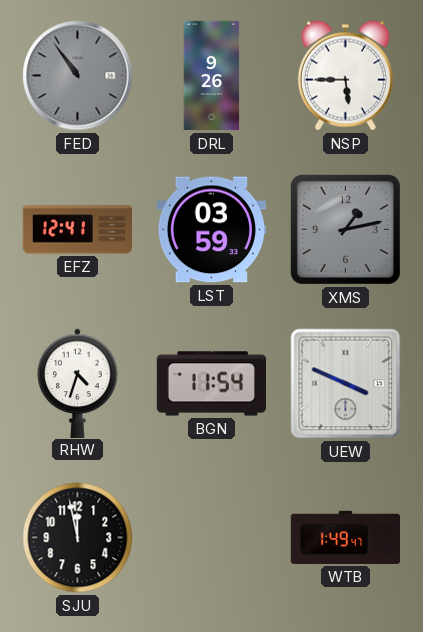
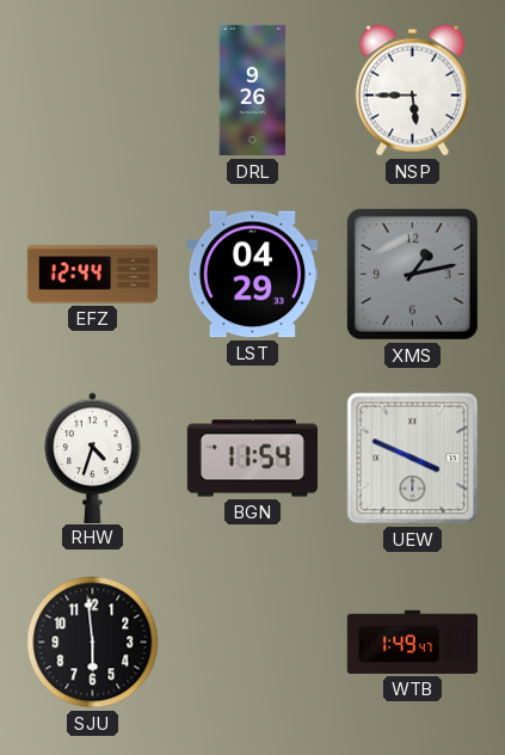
FED: 10:54 -> none
EFZ: 12:41 -> 12:44
LST: 03:59 -> 04:29
SJU: 11:58 -> 5:59
